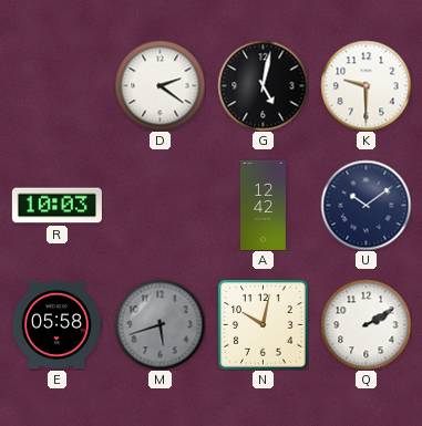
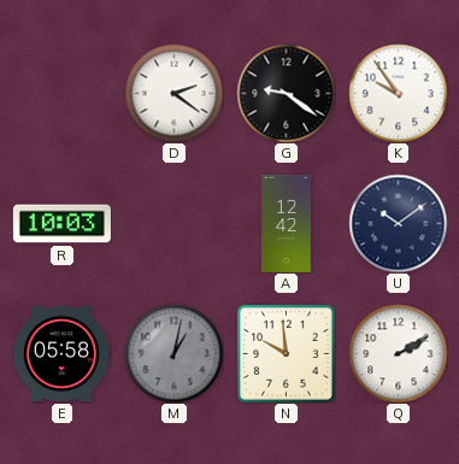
G: 5:02 -> 9:21
K: 9:30 -> 9:54
M: 5:42 -> 1:02
N: 10:02 -> 9:59
